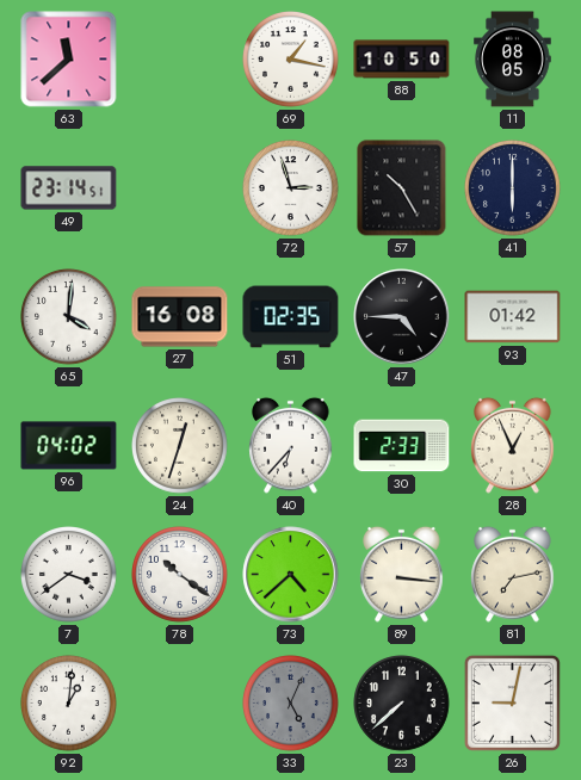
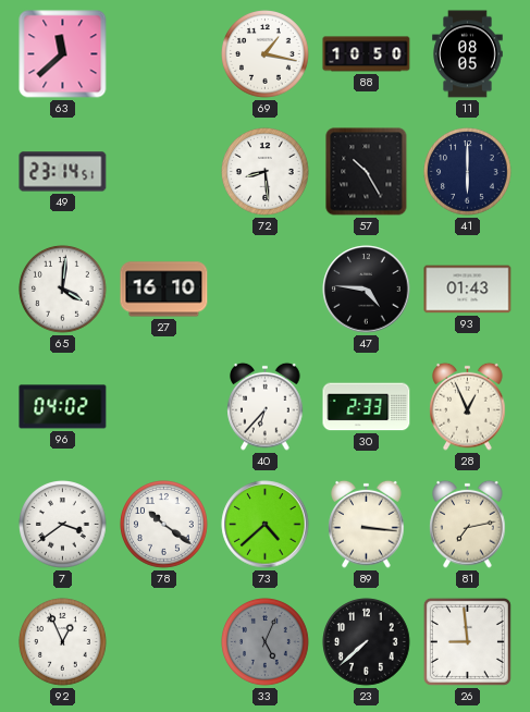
72: 2:57 -> 8:29
27: 16:08 -> 16:10
51: 02:35 -> none
47: 4:45 -> 4:46
93: 01:42 -> 01:43
24: 12:33 -> none
92: 1:01 -> 12:56
26: 9:02 -> 8:59
